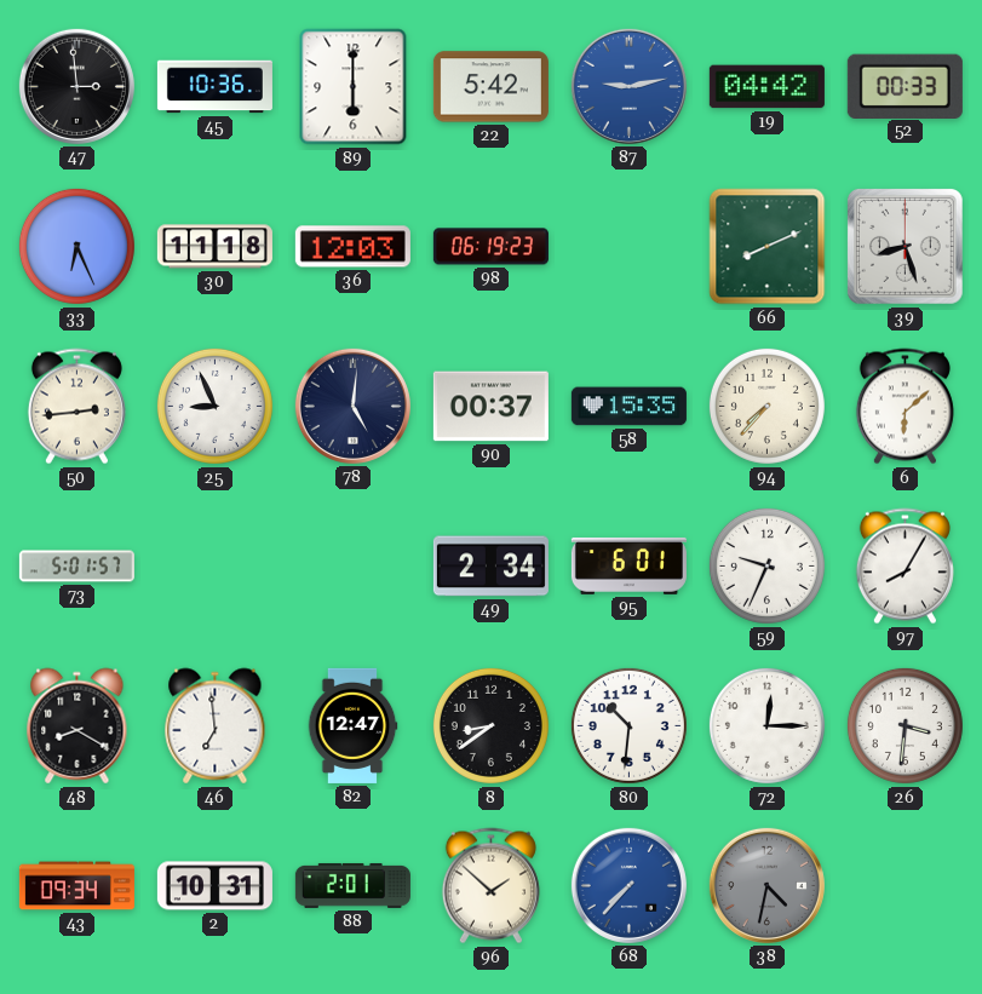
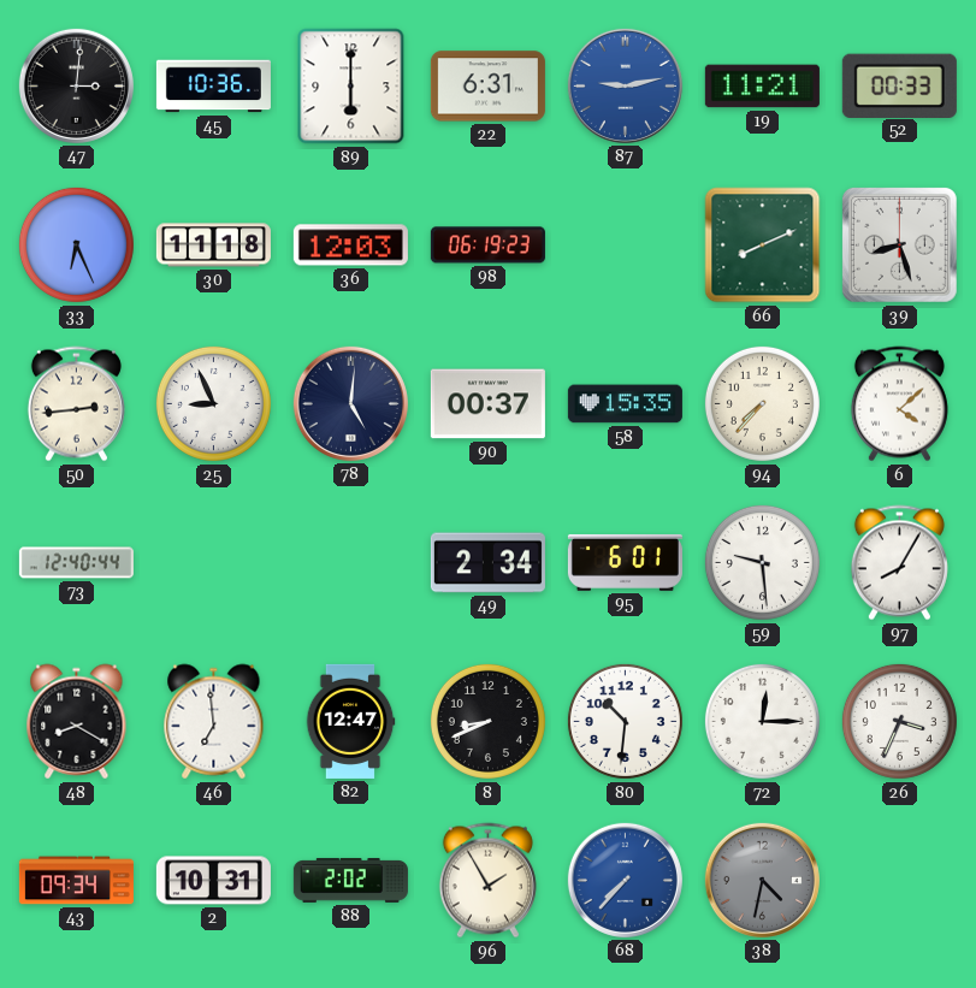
47: 2:59 -> 3:01
22: 5:42 -> 6:31
19: 04:42 -> 11:21
6: 6:08 -> 4:08
73: 5:01 -> 12:40
59: 9:34 -> 9:29
8: 8:39 -> 8:41
26: 3:31 -> 3:34
88: 2:01 -> 2:02
96: 1:52 -> 1:55
